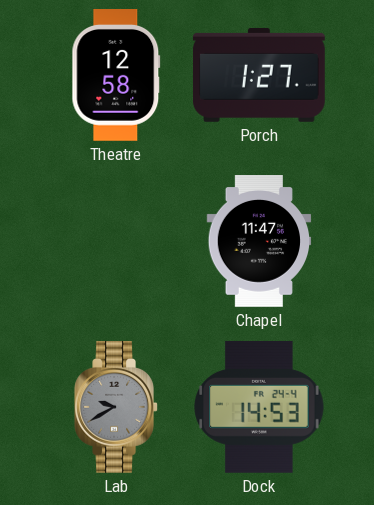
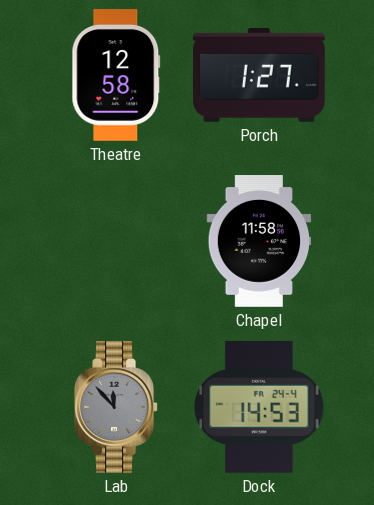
Chapel: 11:47 -> 11:58
Lab: 9:40 -> 11:53
